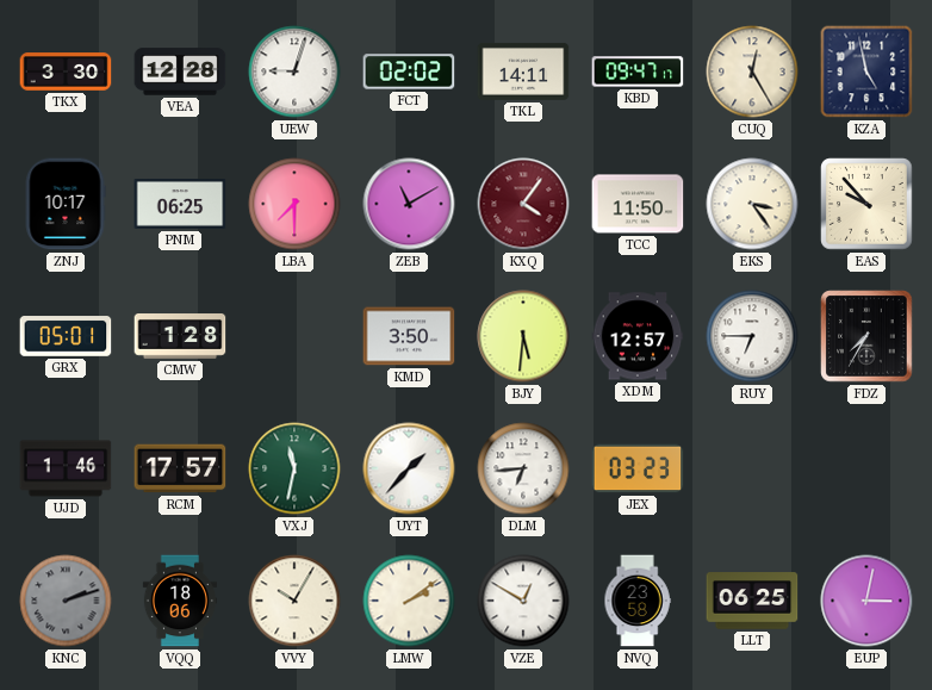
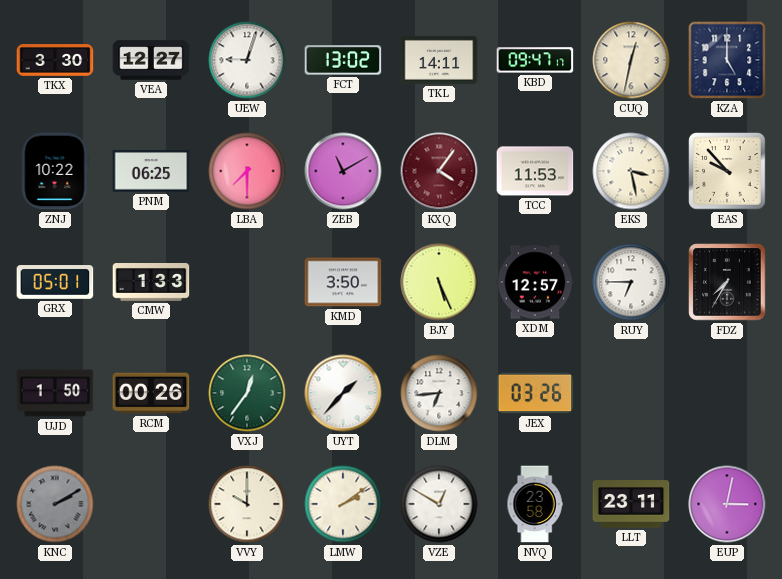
VEA: 12:28 -> 12:27
FCT: 02:02 -> 13:02
CUQ: 12:25 -> 12:32
KZA: 4:58 -> 5:00
ZNJ: 10:17 -> 10:22
TCC: 11:50 -> 11:53
EKS: 3:24 -> 3:28
CMW: 1:28 -> 1:33
BJY: 5:31 -> 5:26
UJD: 1:46 -> 1:50
RCM: 17:57 -> 00:26
VXJ: 11:32 -> 12:36
JEX: 03:23 -> 03:26
KNC: 2:12 -> 2:10
VQQ: 18:06 -> none
VVY: 10:05 -> 10:00
LLT: 06:25 -> 23:11
